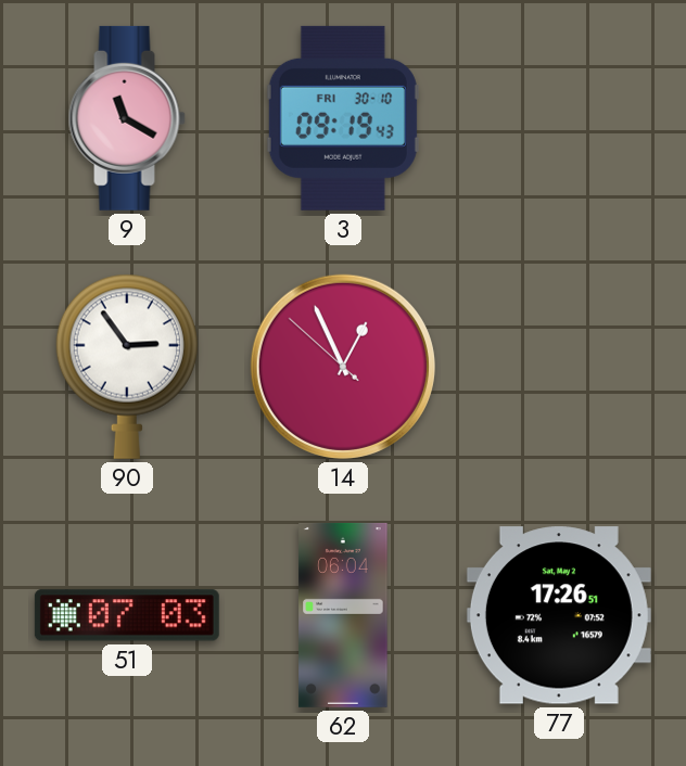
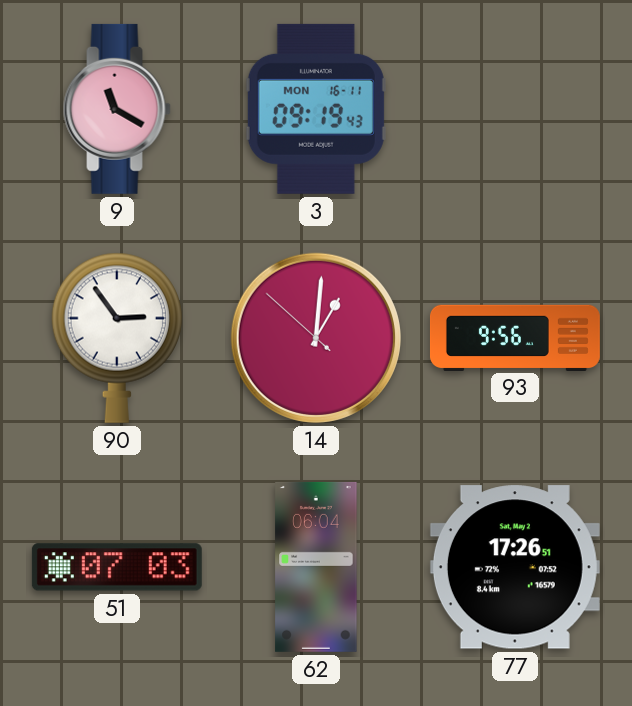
3 date: FRI 30-10 -> MON 16-11
14: 12:55 -> 1:00
93: none -> 9:56
